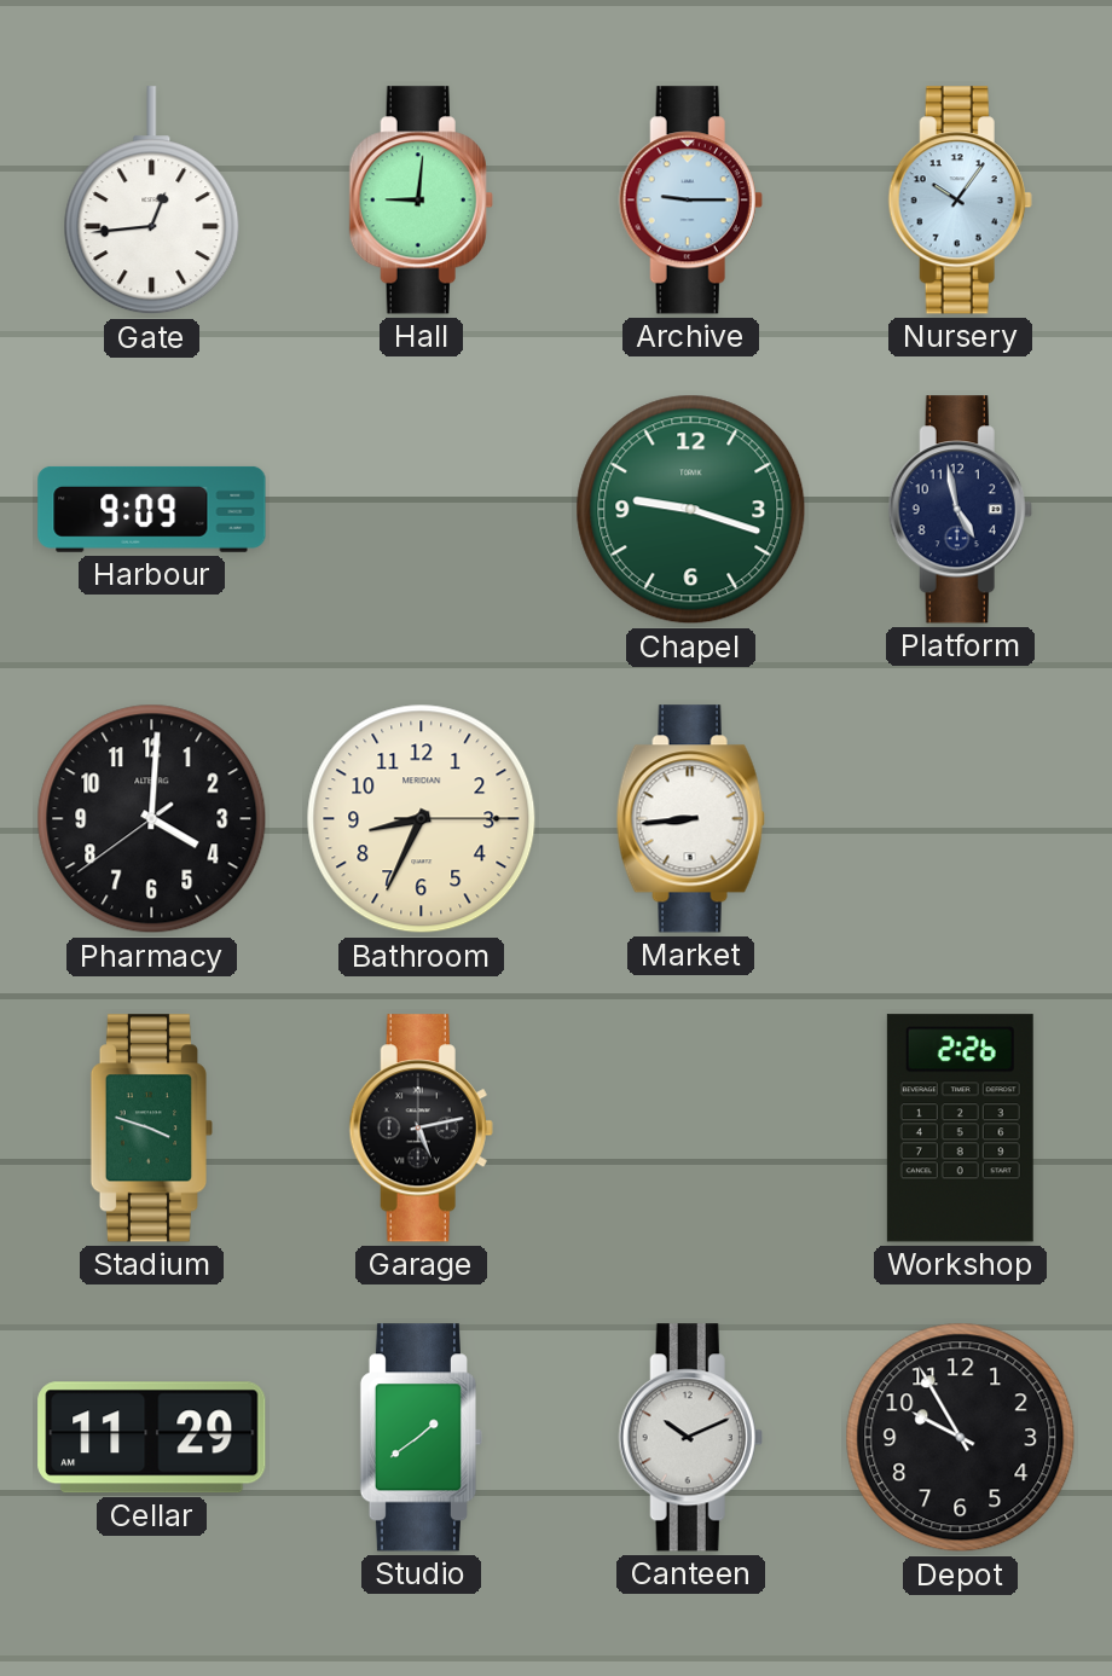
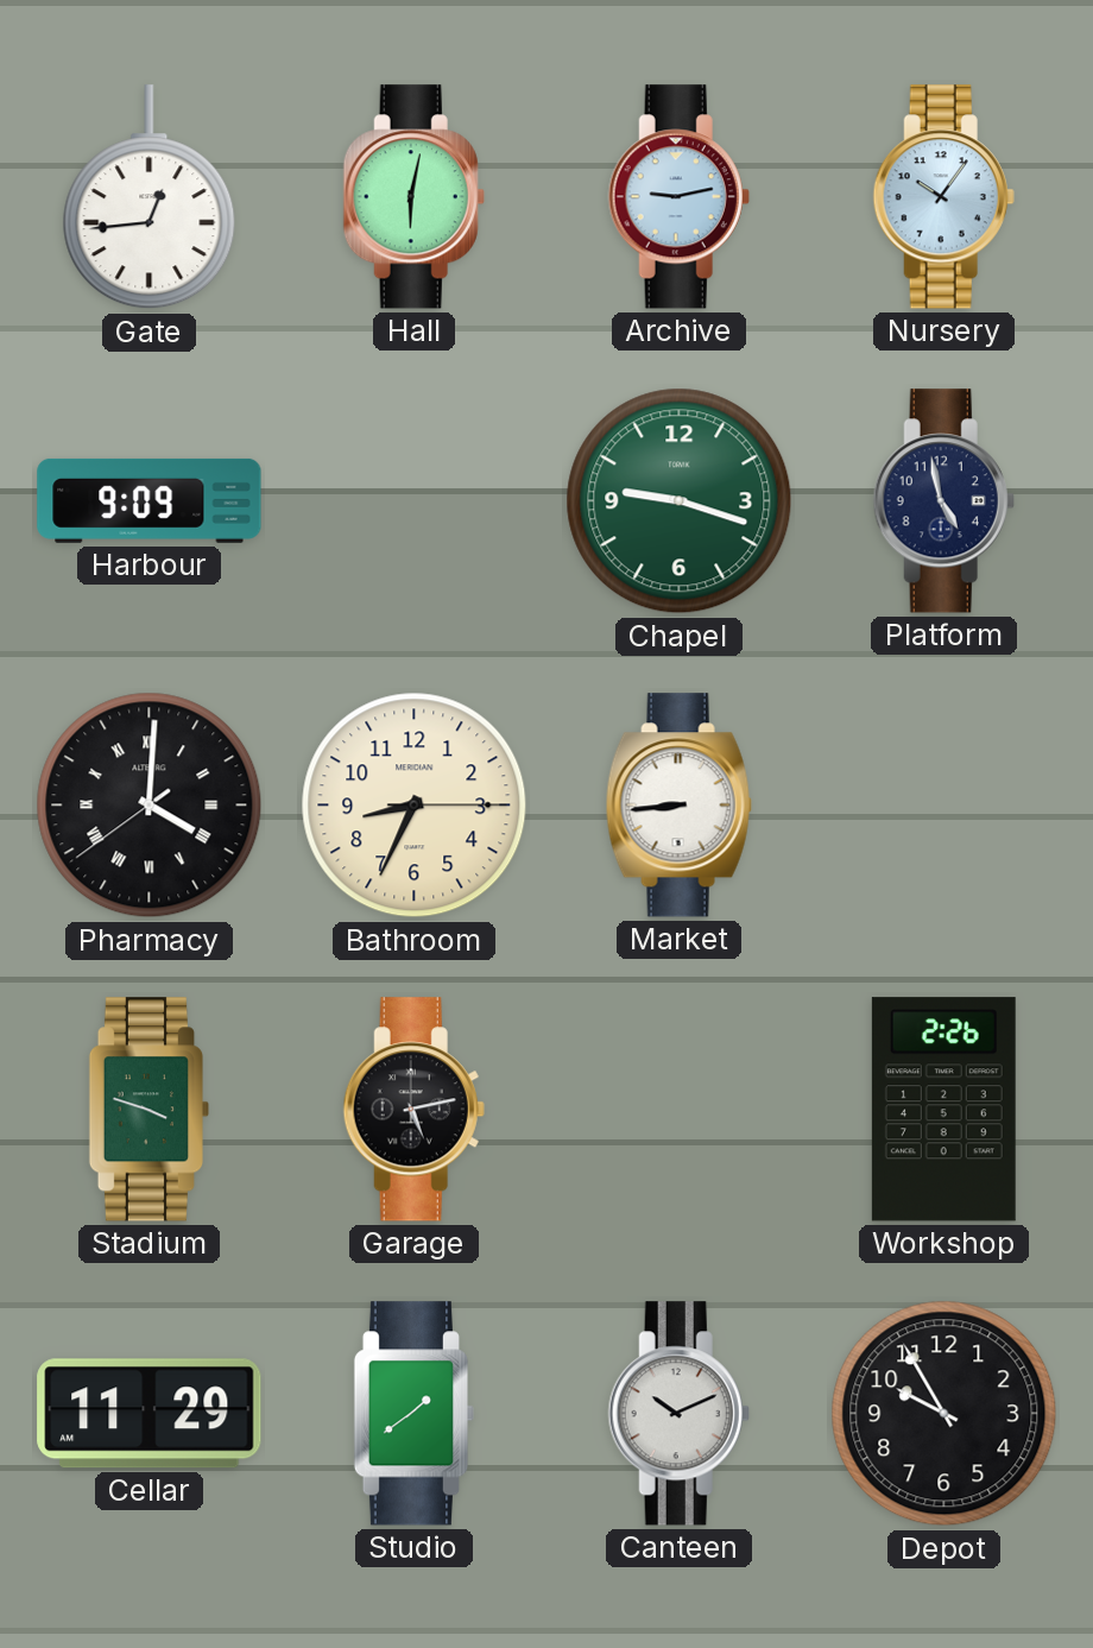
Hall: 9:01 -> 6:02
Archive: 9:15 -> 9:13
Pharmacy numerals: Arabic -> Roman
